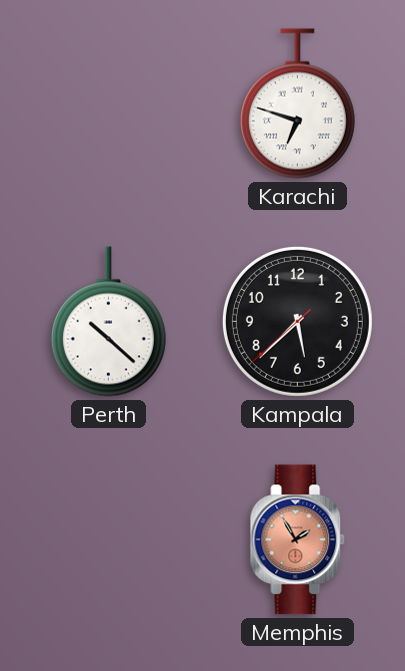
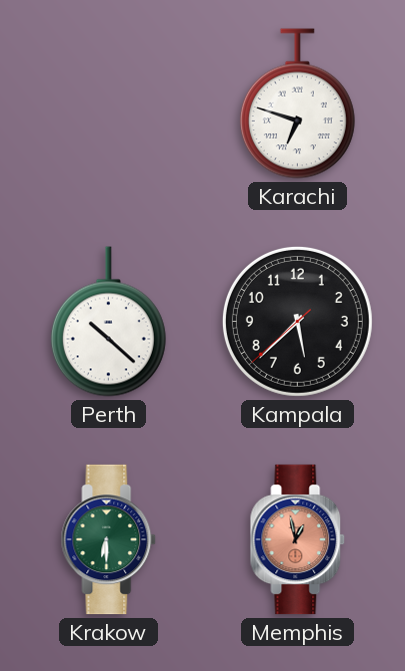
Krakow: none -> 6:30
Memphis: 1:55 -> 12:58
